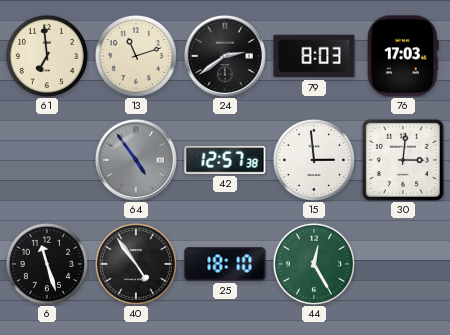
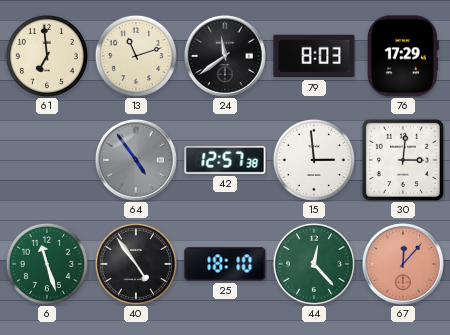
24: 2:39 -> 11:39
76: 17:03 -> 17:29
6 dial: black -> green
44: 12:25 -> 12:23
67: none -> 12:07
